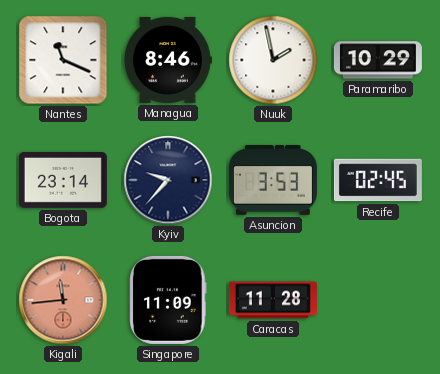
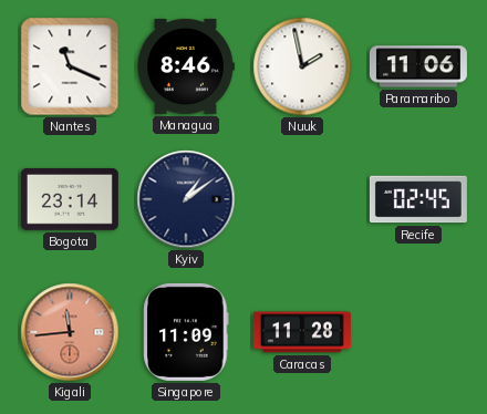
Paramaribo: 10:29 -> 11:06
Kyiv: 9:37 -> 1:09
Asuncion: 3:53 -> none
